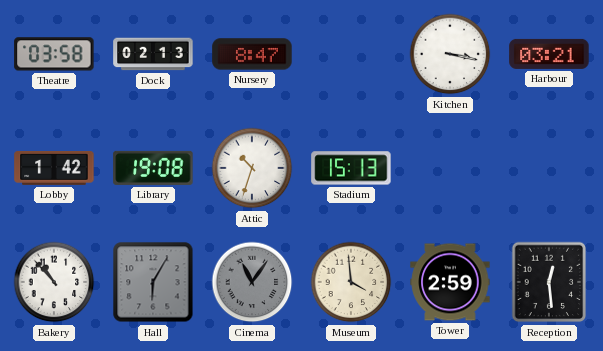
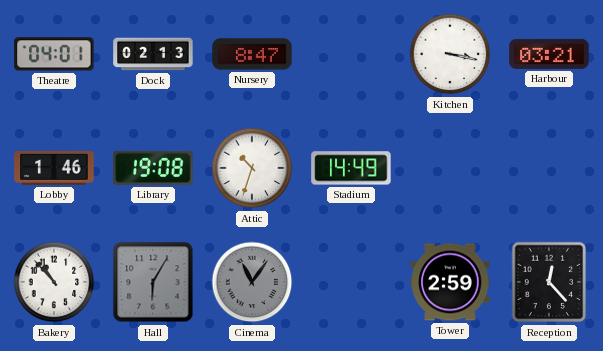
Theatre: 03:58 -> 04:01
Lobby: 1:42 -> 1:46
Stadium: 15:13 -> 14:49
Museum: 3:59 -> none
Reception: 12:29 -> 12:23
